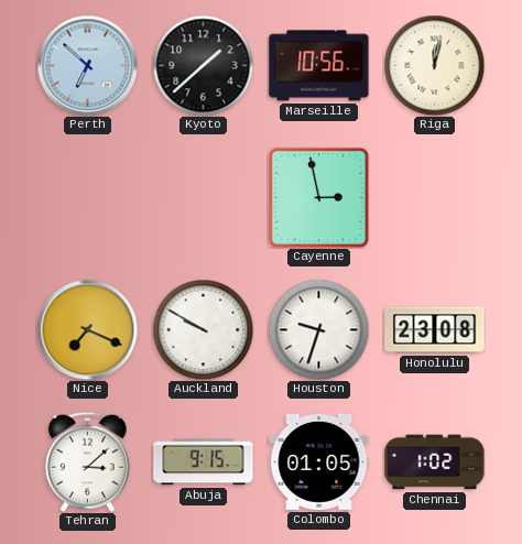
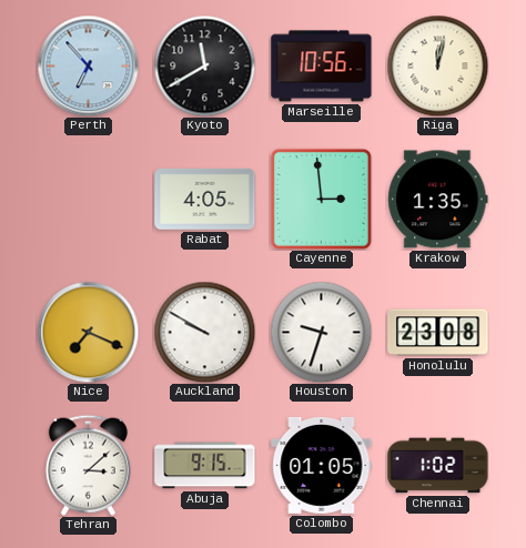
Perth: 6:52 -> 6:53
Kyoto: 1:38 -> 11:40
Rabat: none -> 4:05
Cayenne: 2:58 -> 2:59
Krakow: none -> 1:35
